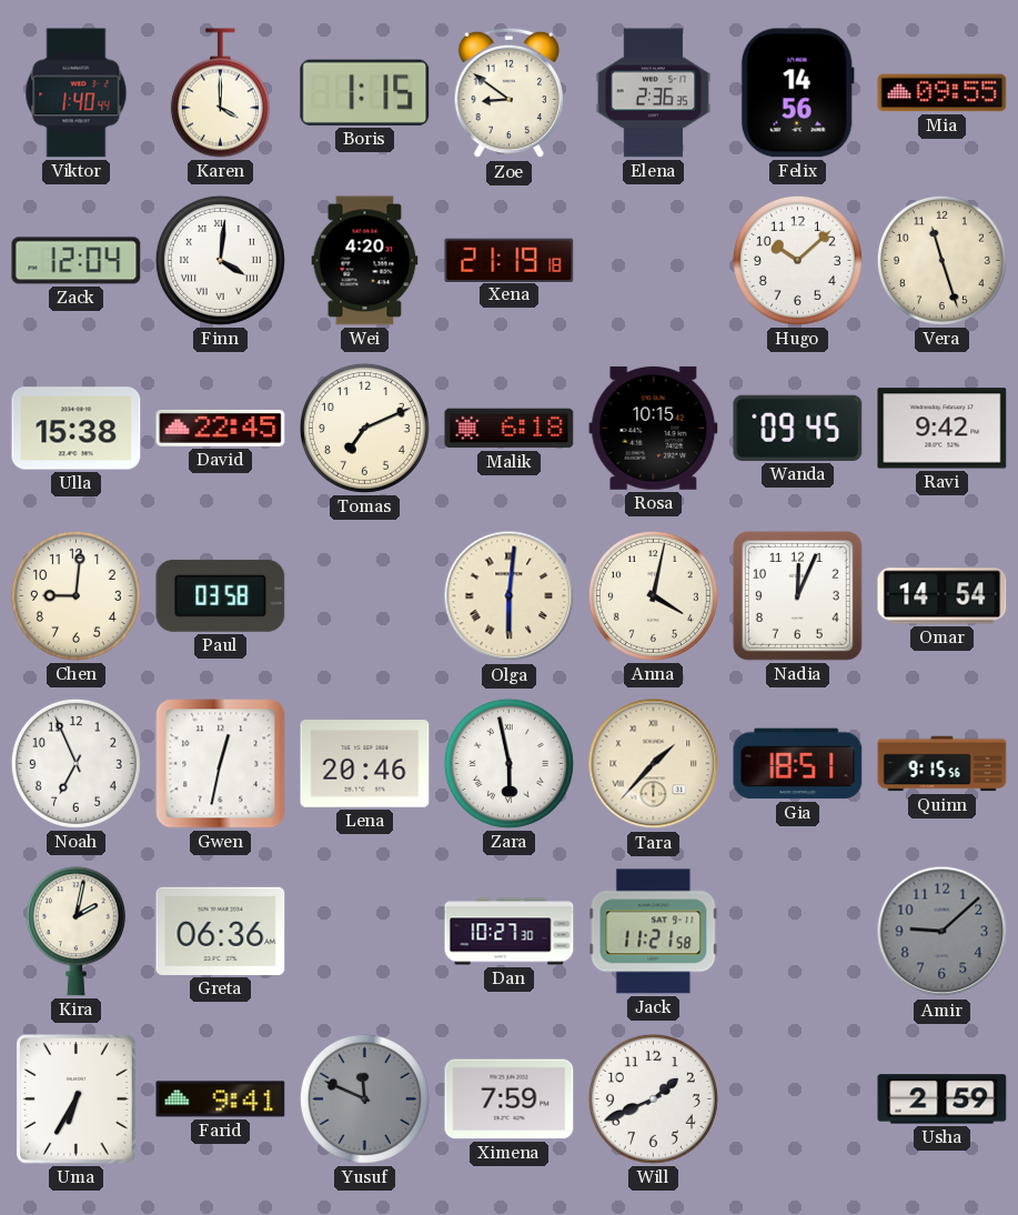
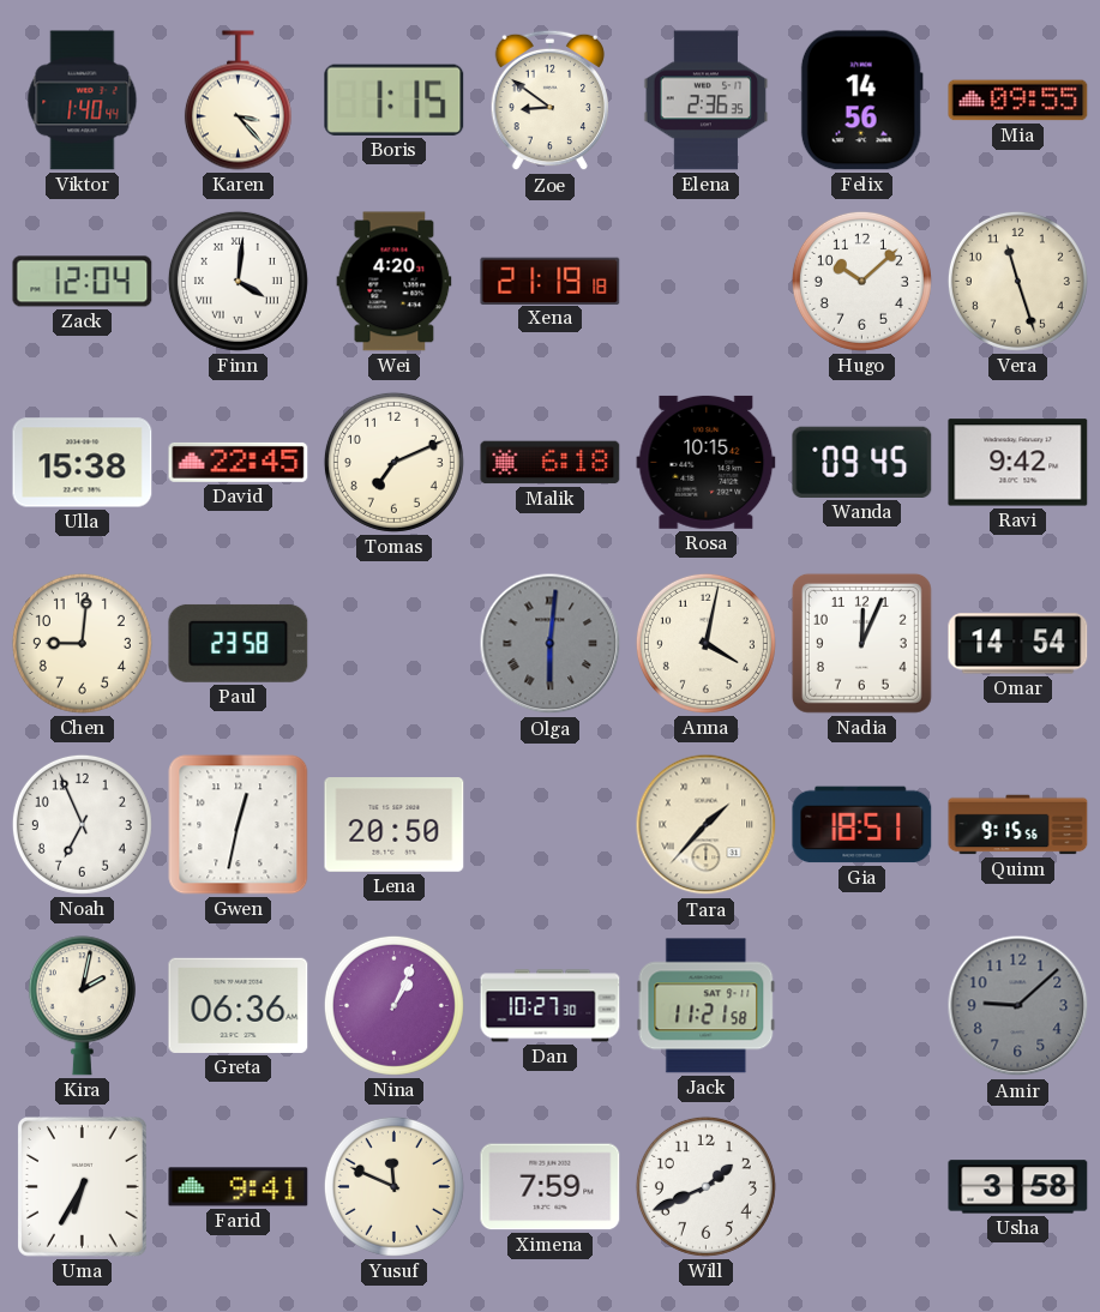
Karen: 4:00 -> 3:23
Paul: 03:58 -> 23:58
Olga dial: cream -> grey
Lena: 20:46 -> 20:50
Zara: 5:58 -> none
Nina: none -> 1:04
Yusuf dial: grey -> cream
Usha: 2:59 -> 3:58
